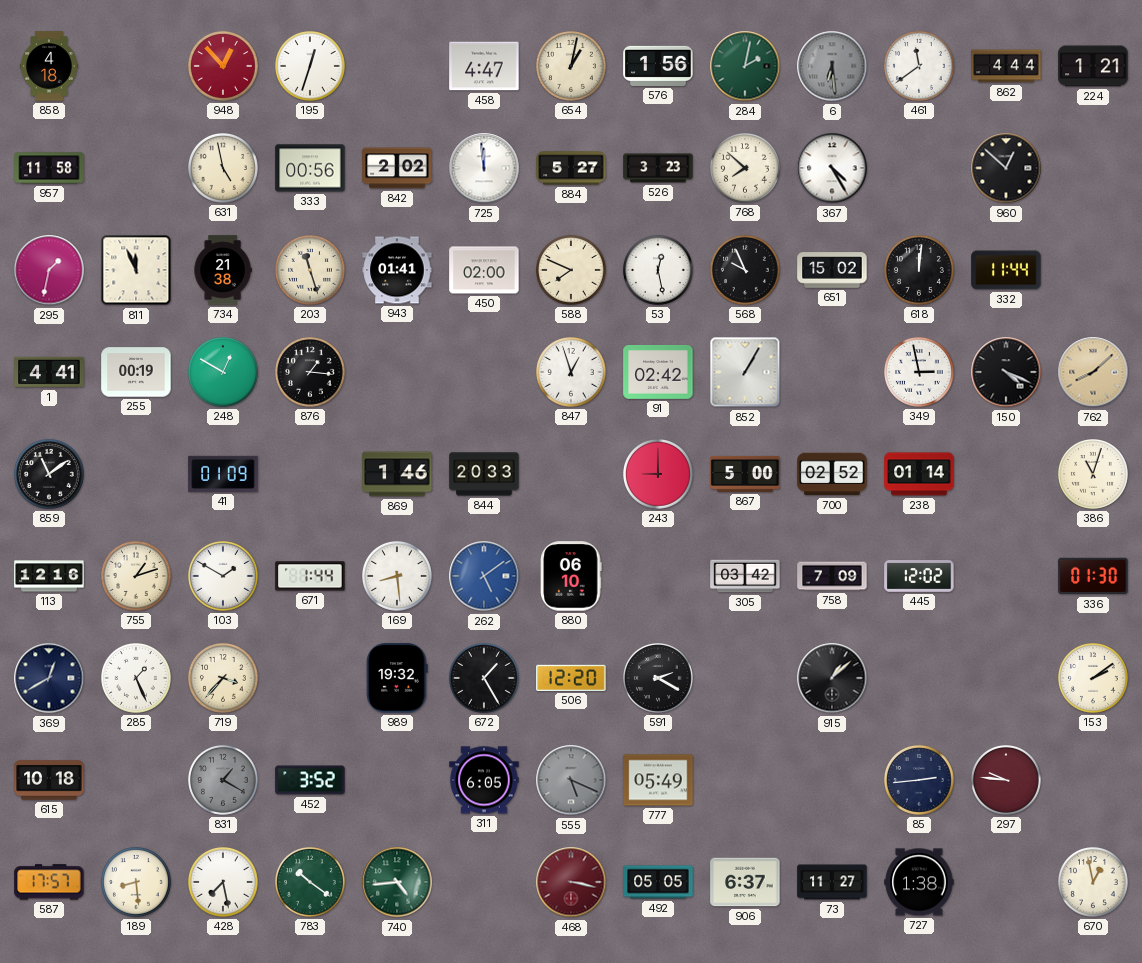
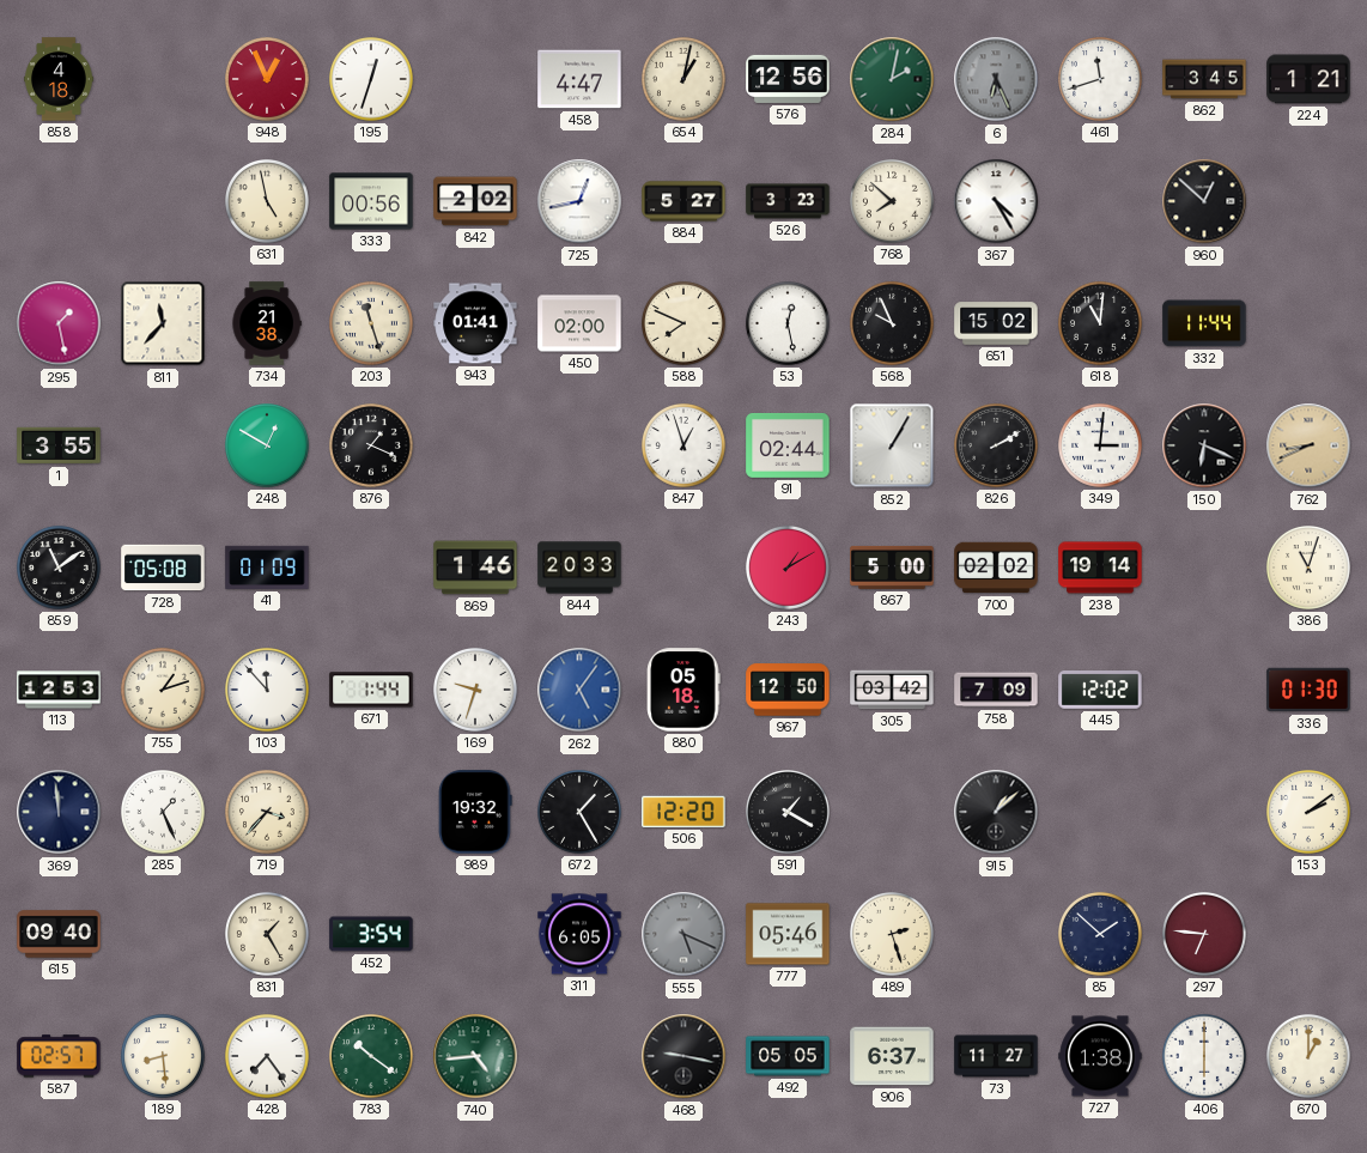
948: 12:53 -> 12:56
576: 1:56 -> 12:56
6: 6:29 -> 6:26
461: 11:39 -> 11:42
862: 4:44 -> 3:45
957: 11:58 -> none
725: 11:59 -> 12:43
295: 1:32 -> 1:28
811: 11:56 -> 11:37
618: 12:01 -> 11:01
1: 4:41 -> 3:55
255: 00:19 -> none
876: 1:16 -> 1:19
91: 02:42 -> 02:44
826: none -> 2:10
349: 2:58 -> 3:01
150: 4:19 -> 6:19
762: 8:08 -> 8:41
728: none -> 05:08
243: 9:00 -> 1:10
700: 02:52 -> 02:02
238: 01:14 -> 19:14
113: 12:16 -> 12:53
103: 1:50 -> 11:53
169: 8:29 -> 9:33
262: 5:09 -> 5:06
880: 06:10 -> 05:18
967: none -> 12:50
369: 12:40 -> 11:59
591: 2:20 -> 1:20
615: 10:18 -> 09:40
831: 1:20 -> 1:25
831 dial: grey -> cream
452: 3:52 -> 3:54
777: 05:49 -> 05:46
489: none -> 2:27
85: 2:44 -> 1:52
297: 9:46 -> 6:46
587: 17:57 -> 02:57
428: 7:28 -> 7:24
468: 3:17 -> 9:17
468 dial: burgundy -> black
406: none -> 6:00
670: 12:58 -> 1:00
